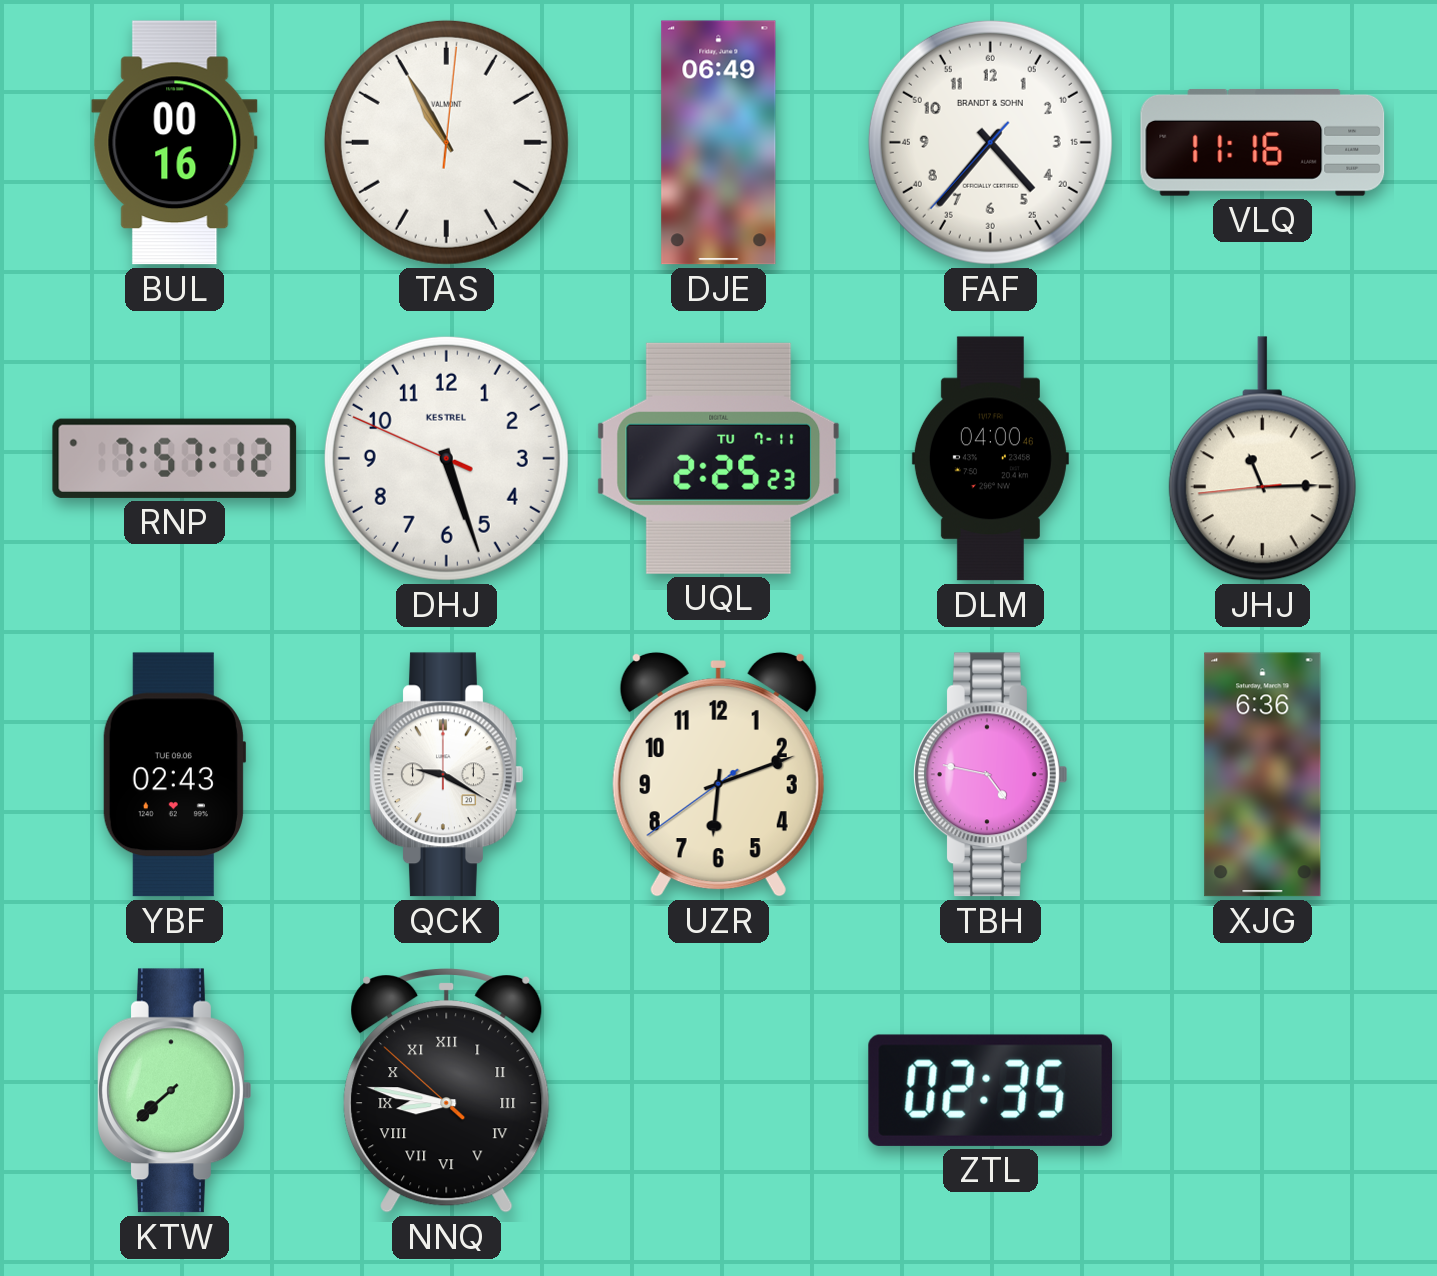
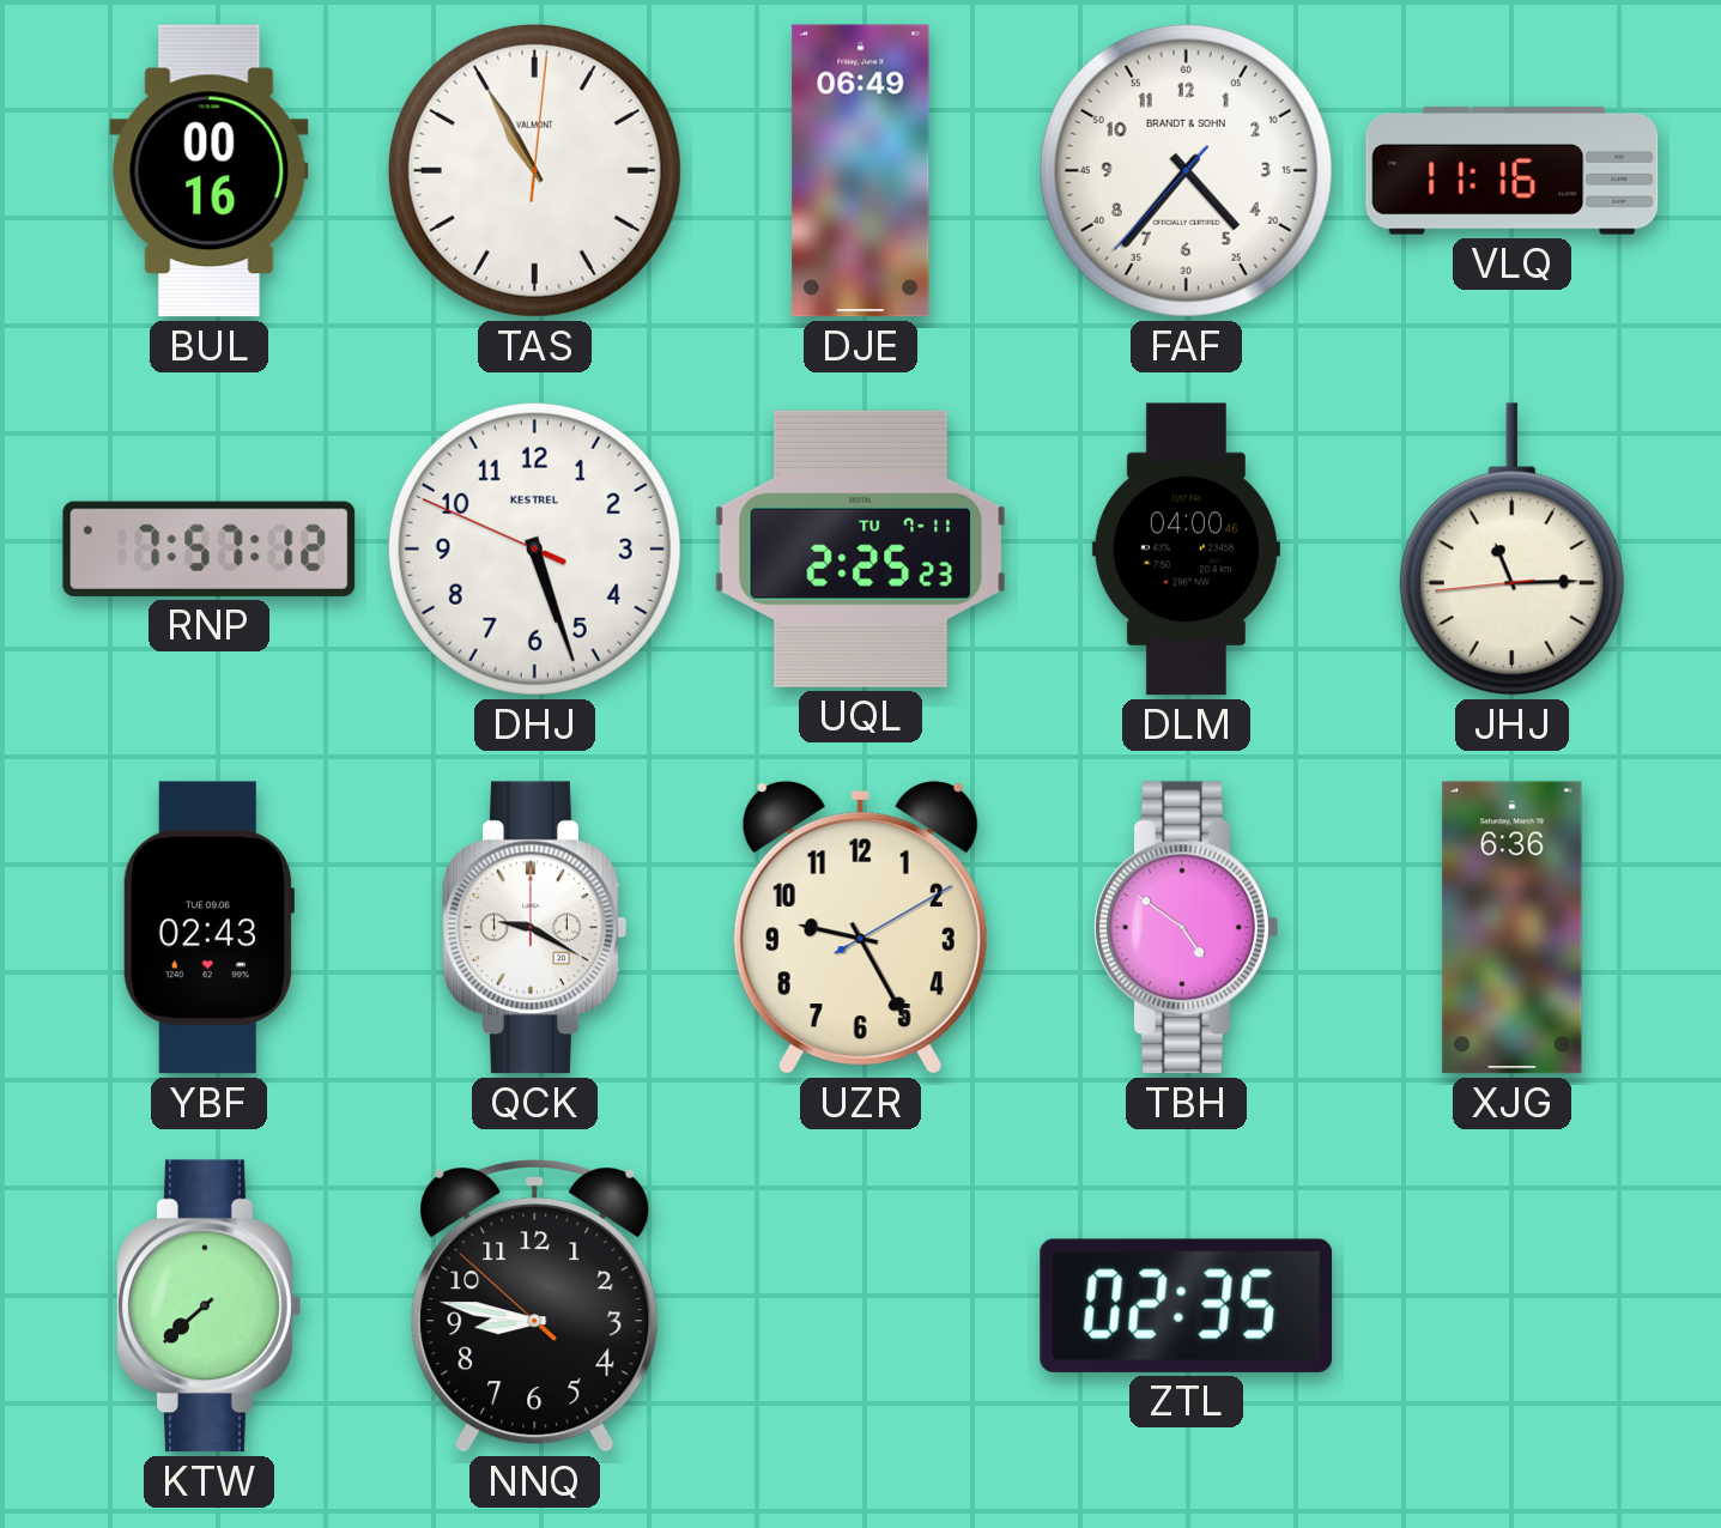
UZR: 6:11 -> 9:25
TBH: 4:47 -> 4:51
NNQ numerals: Roman -> Arabic
